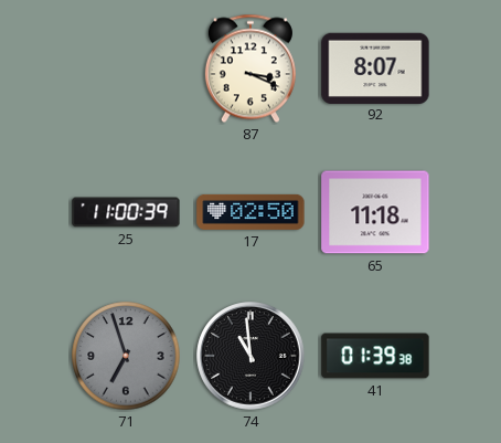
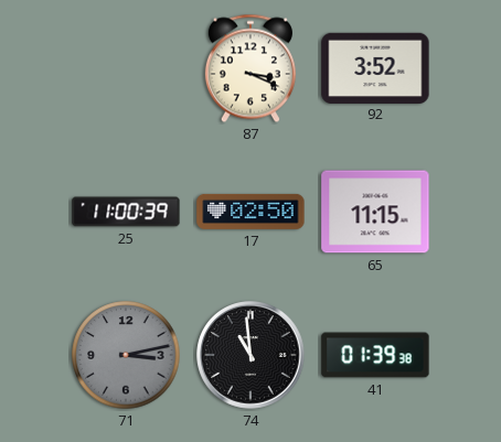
92: 8:07 -> 3:52
65: 11:18 -> 11:15
71: 6:57 -> 3:13
